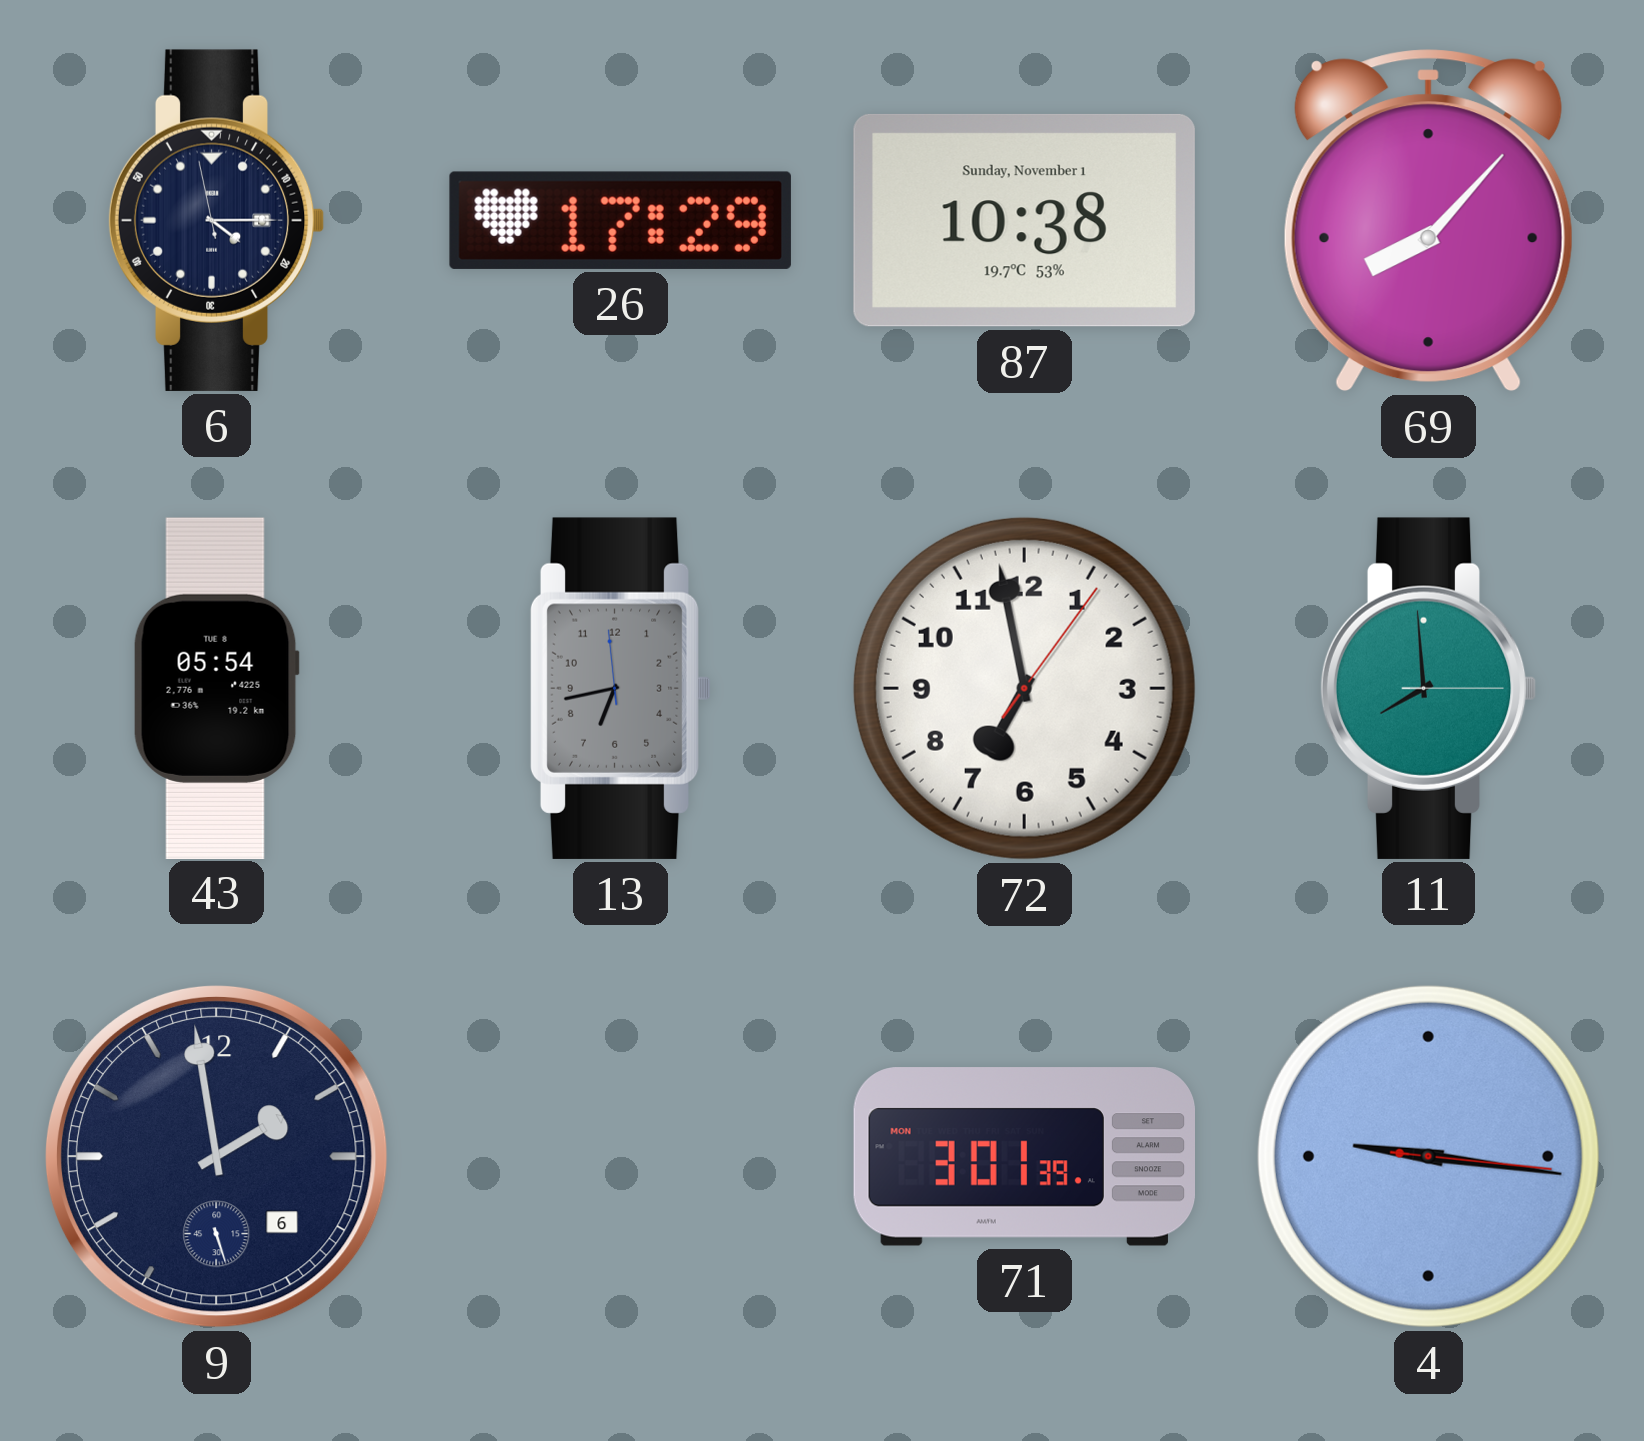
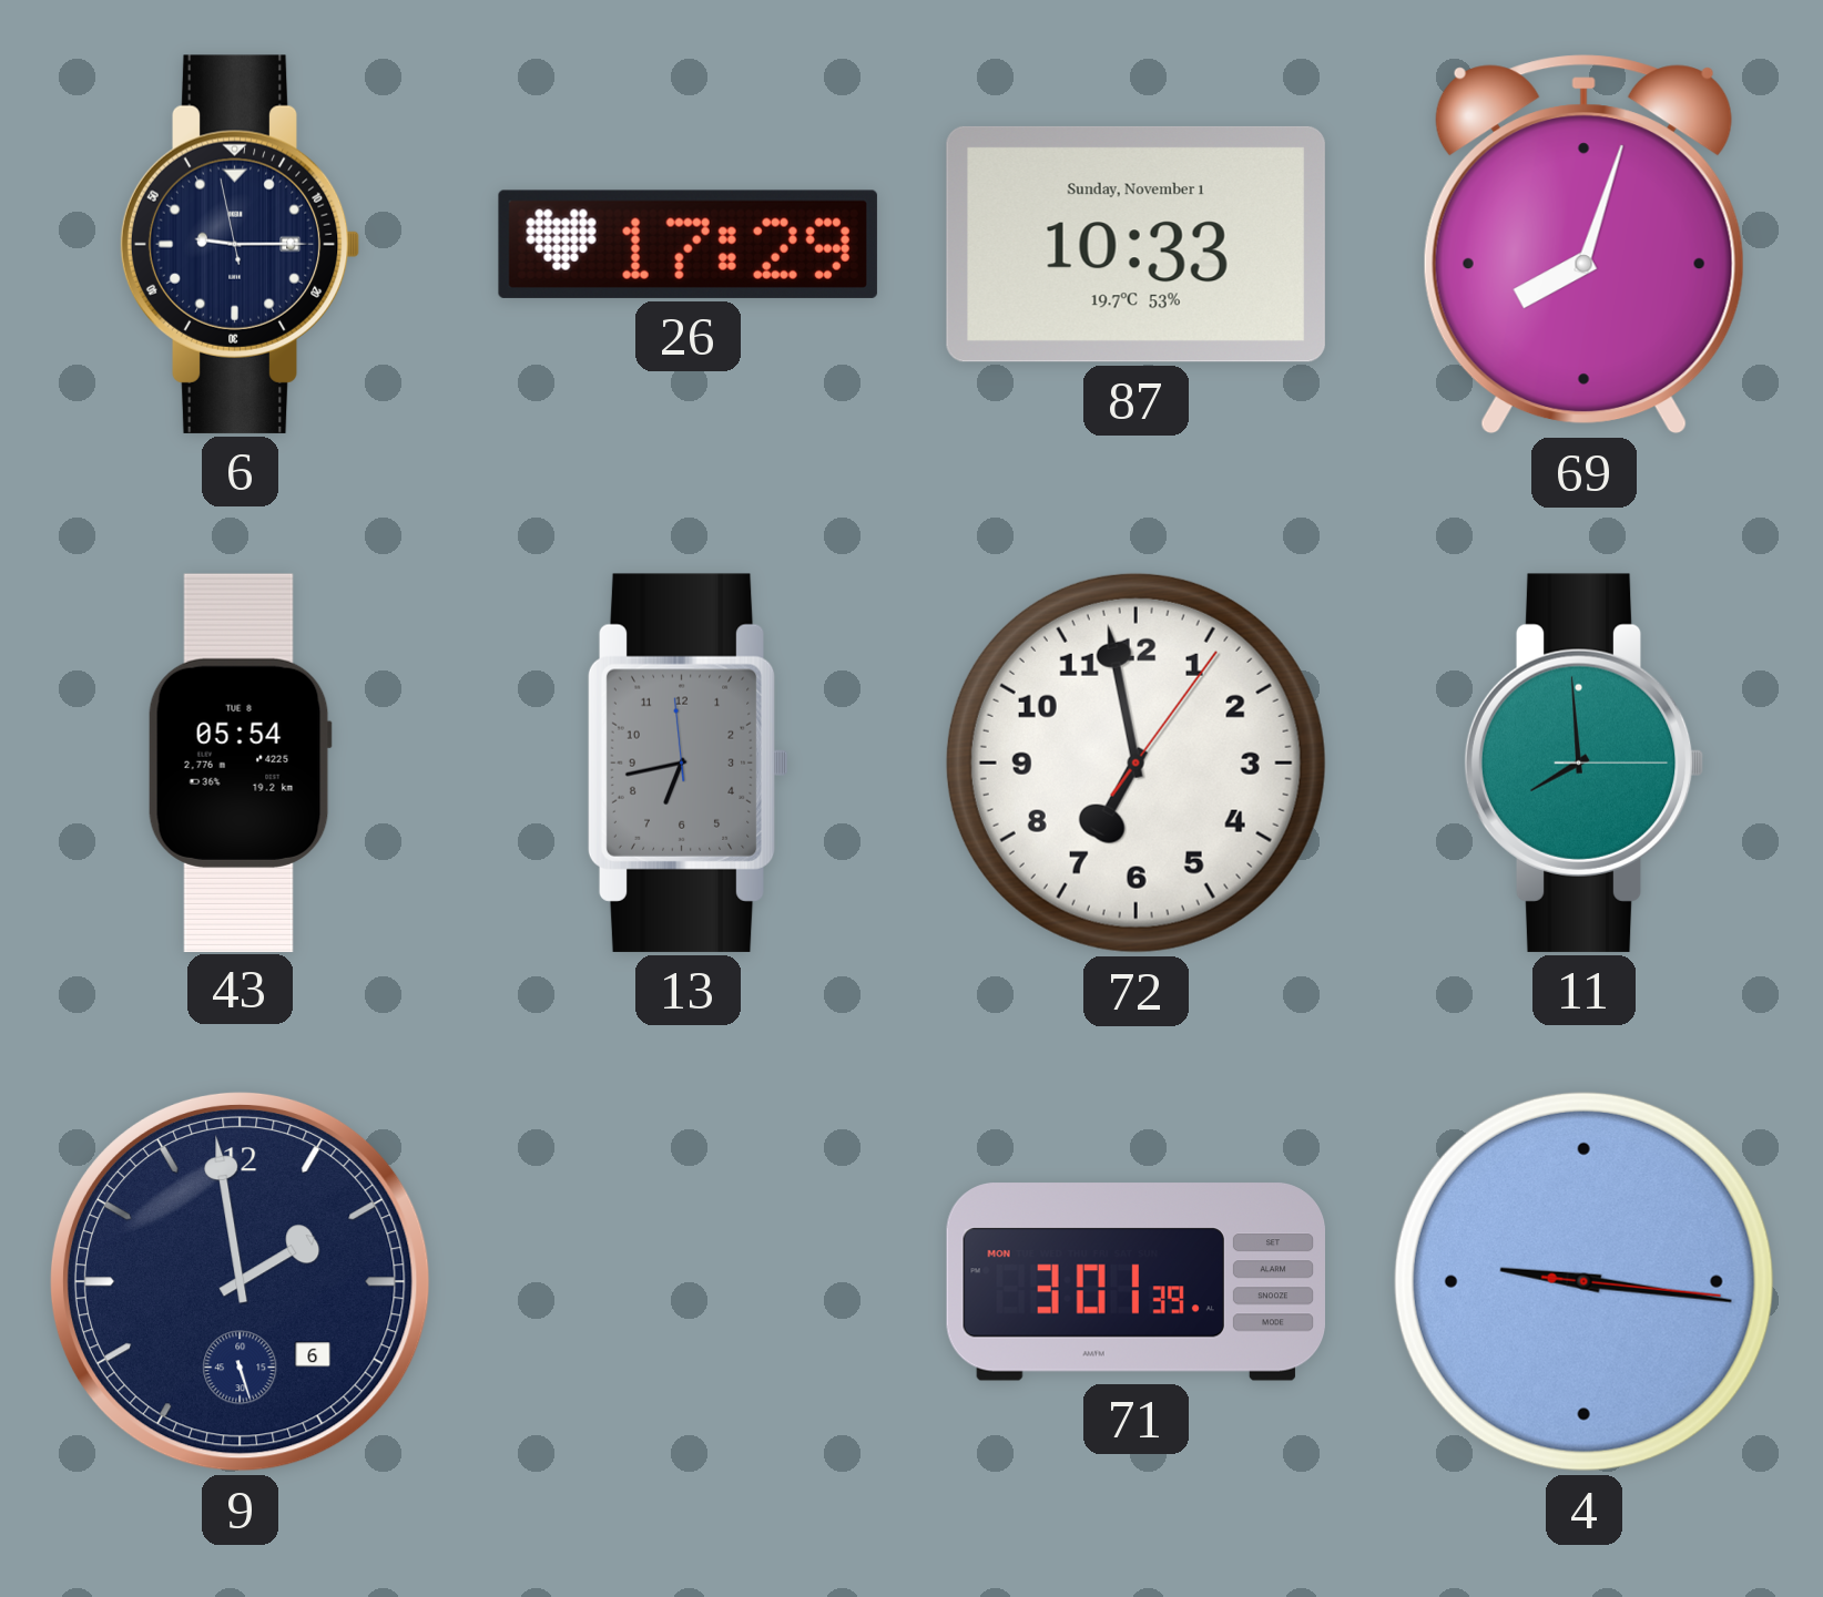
6: 4:14 -> 9:14
87: 10:38 -> 10:33
69: 8:07 -> 8:03
